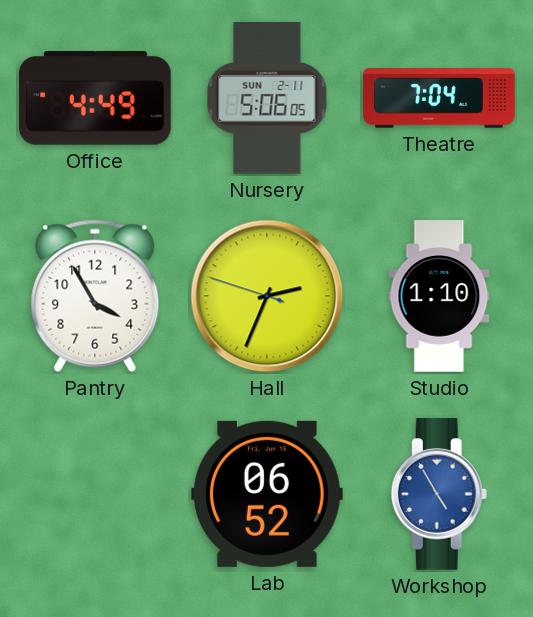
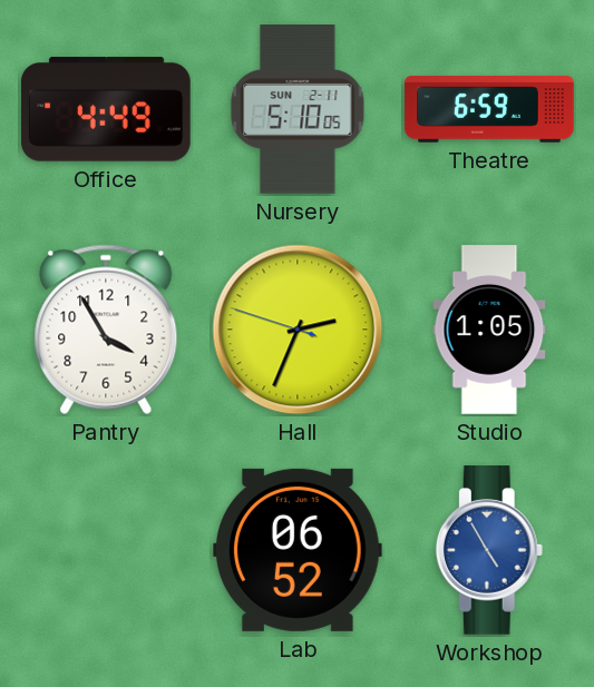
Nursery: 5:06 -> 5:10
Theatre: 7:04 -> 6:59
Studio: 1:10 -> 1:05
